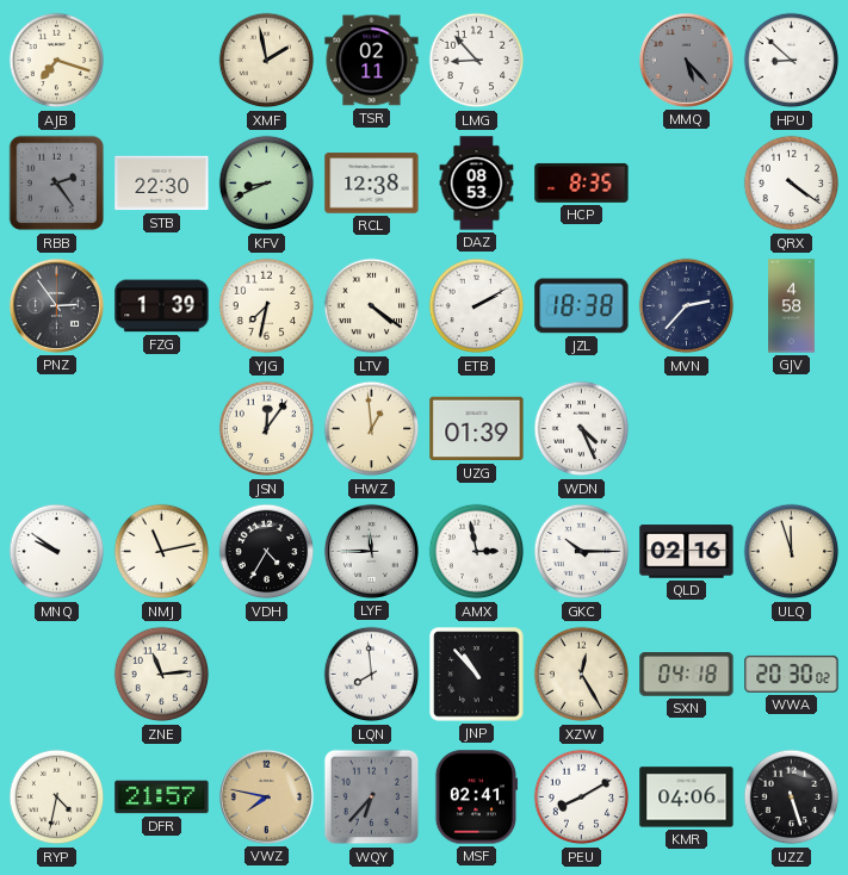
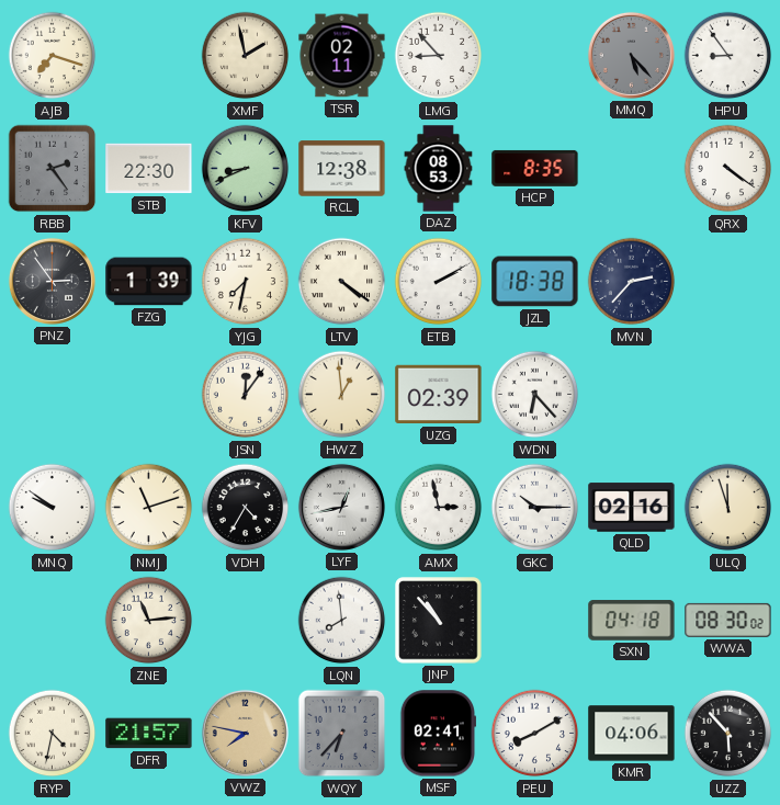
HPU: 8:52 -> 8:54
GJV: 4:58 -> none
UZG: 01:39 -> 02:39
WDN: 4:26 -> 6:23
NMJ: 11:13 -> 11:12
LYF: 11:45 -> 12:43
XZW: 12:25 -> none
WWA: 20:30 -> 08:30
UZZ: 5:27 -> 5:53
